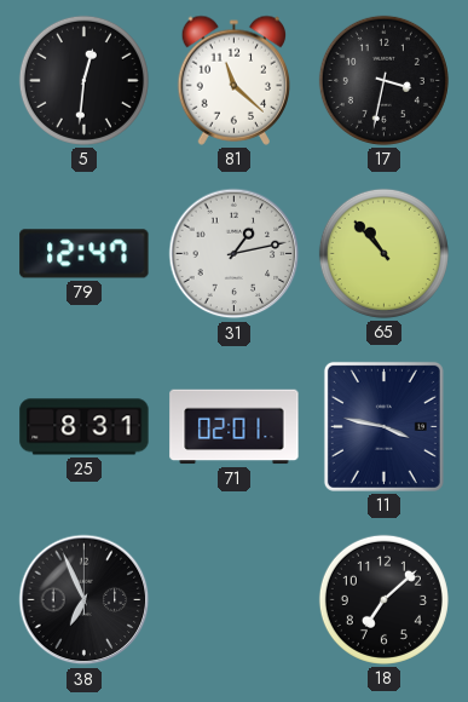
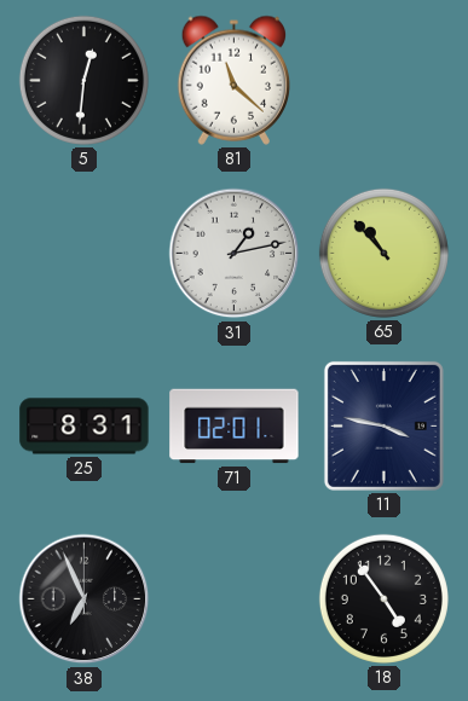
17: 3:32 -> none
79: 12:47 -> none
18: 7:08 -> 4:54
